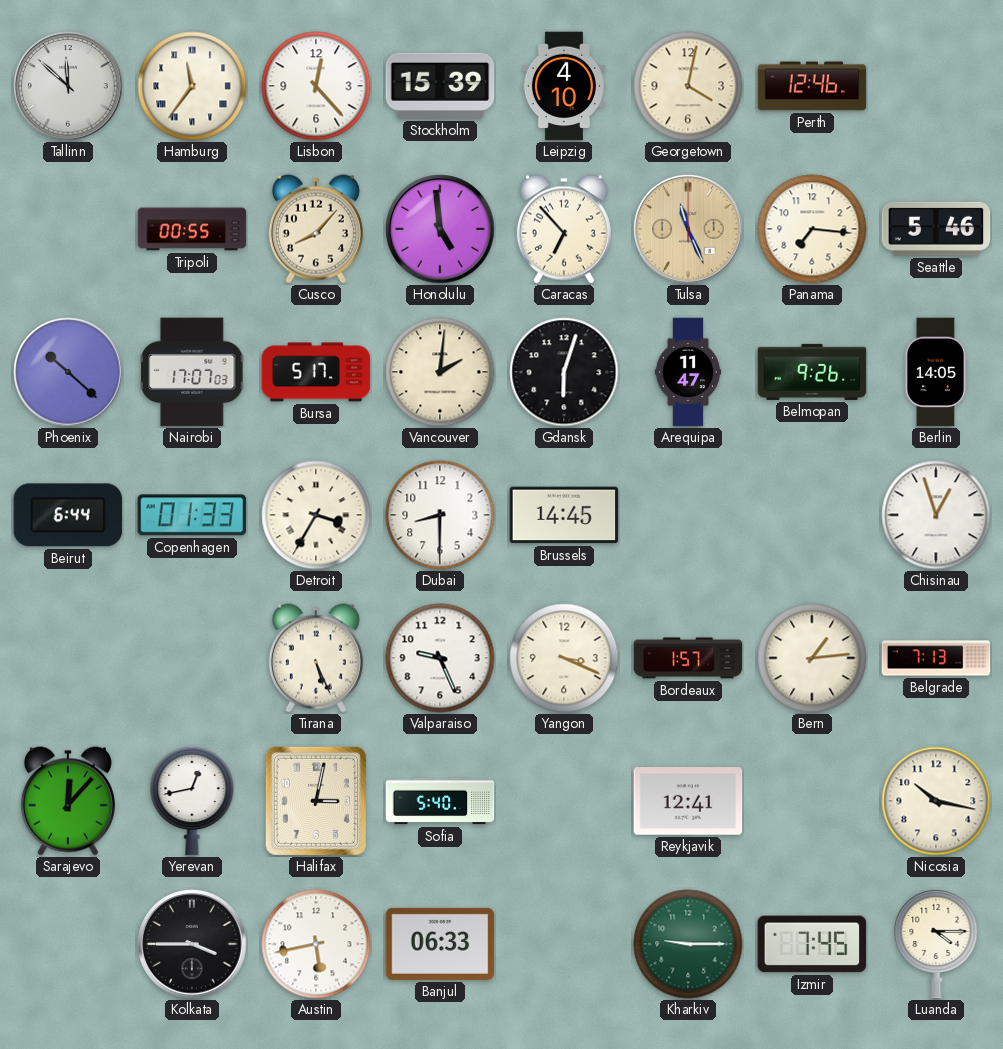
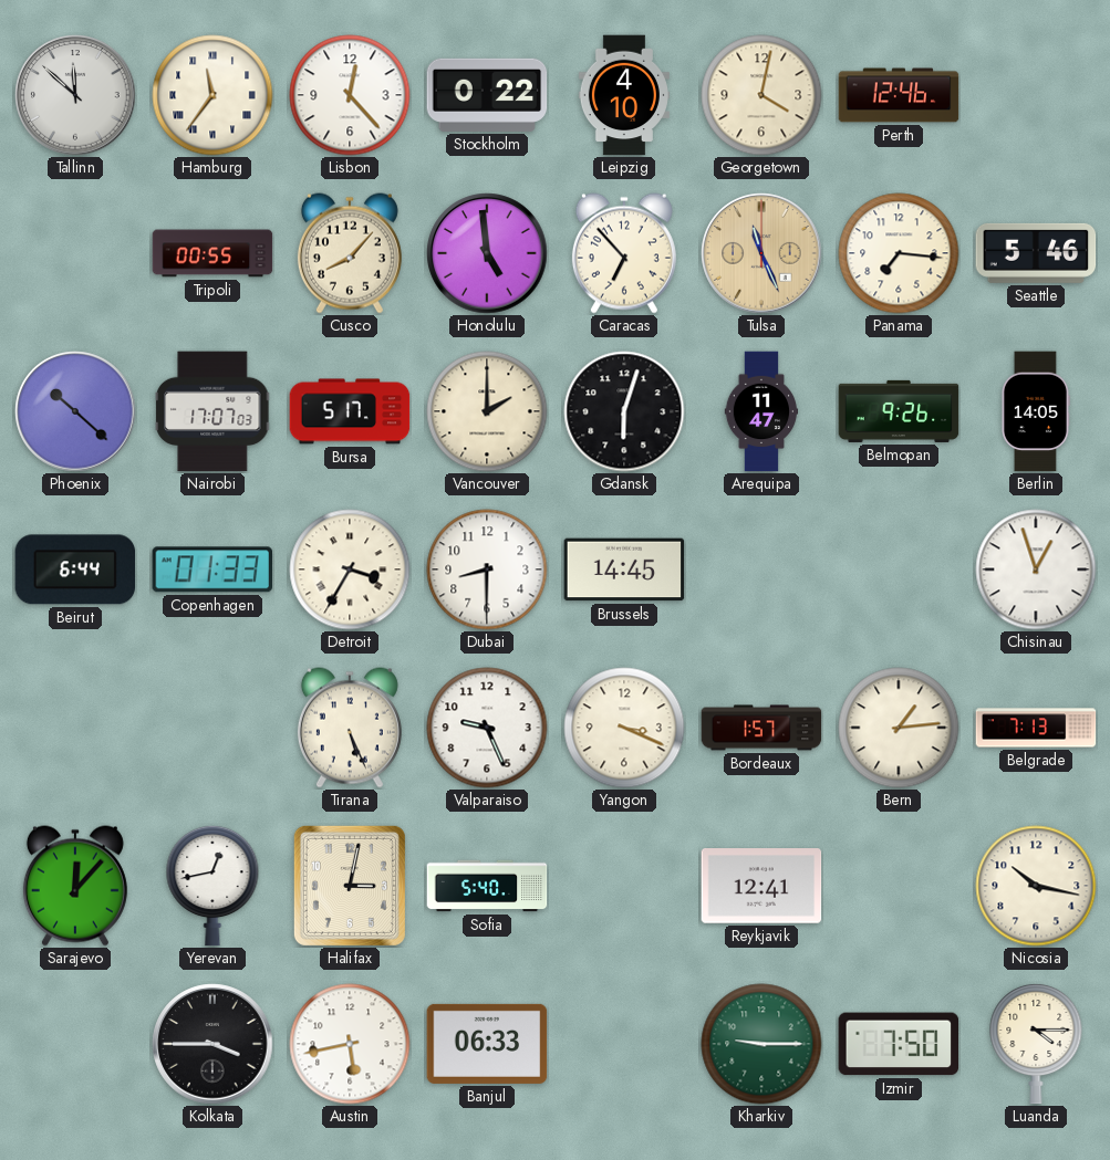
Stockholm: 15:39 -> 0:22
Vancouver: 2:01 -> 2:00
Izmir: 7:45 -> 7:50
